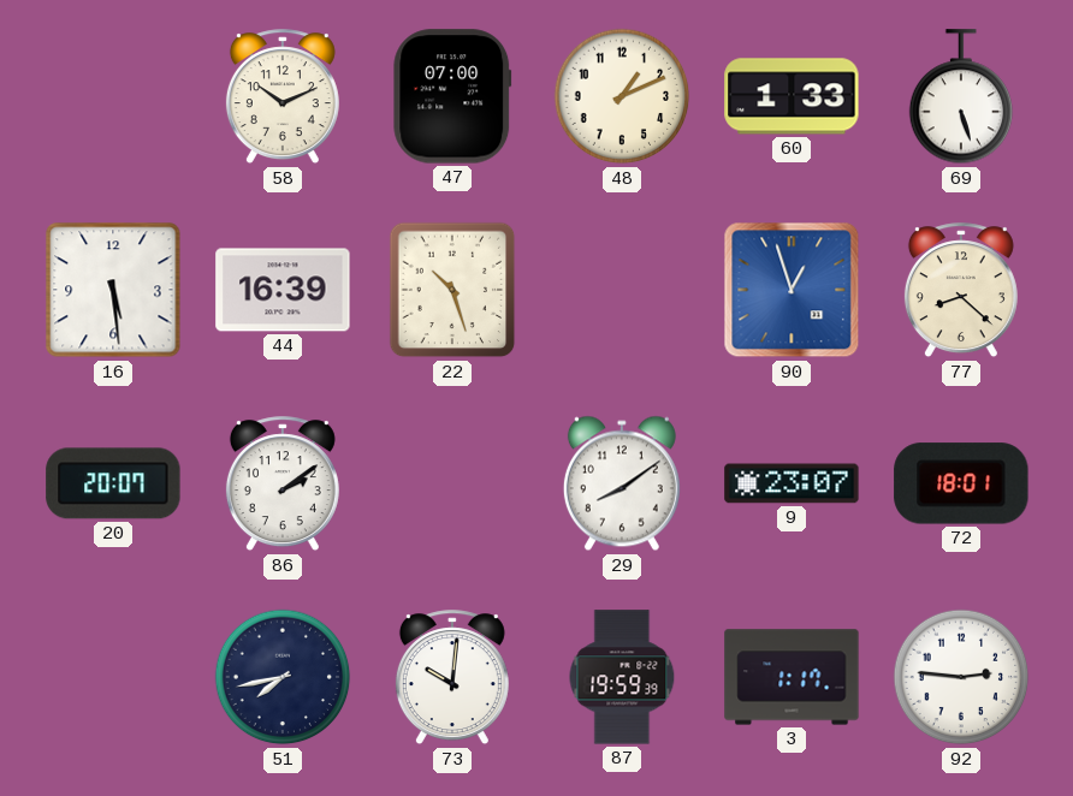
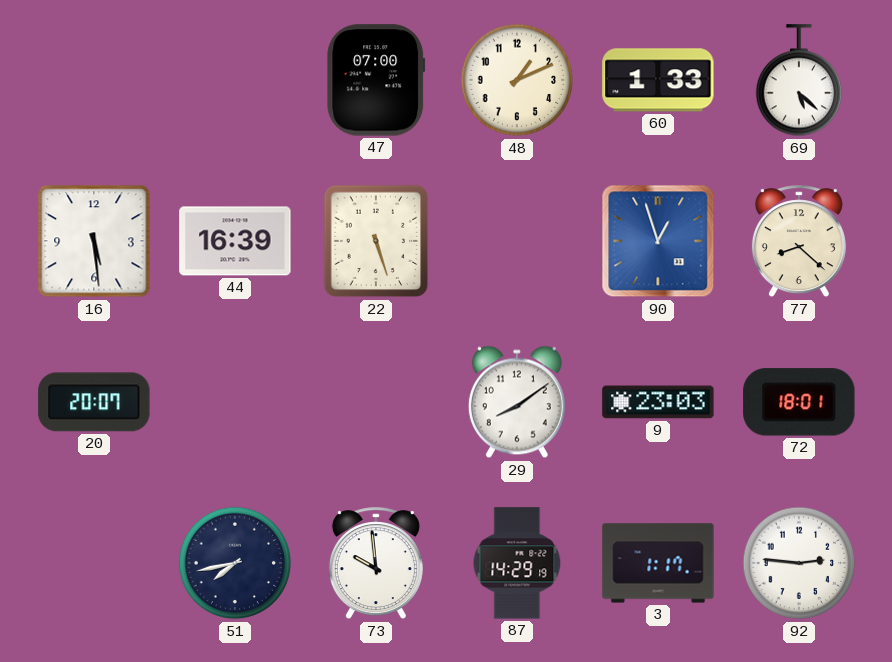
58: 10:11 -> none
69: 5:27 -> 5:22
22: 10:27 -> 5:27
86: 2:09 -> none
9: 23:07 -> 23:03
73: 10:01 -> 9:59
87: 19:59 -> 14:29
